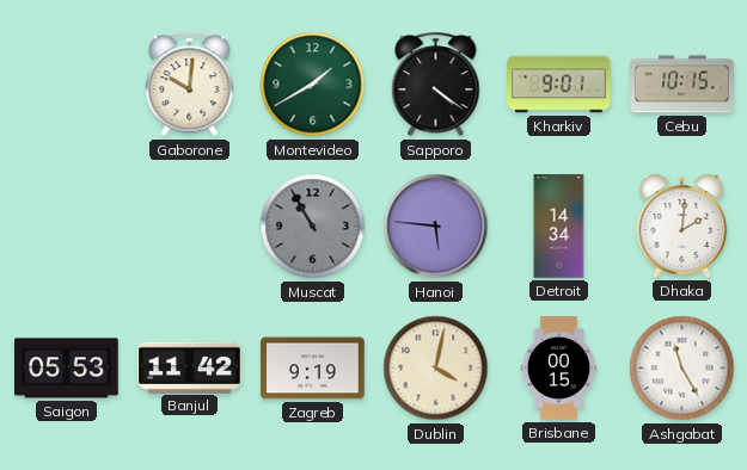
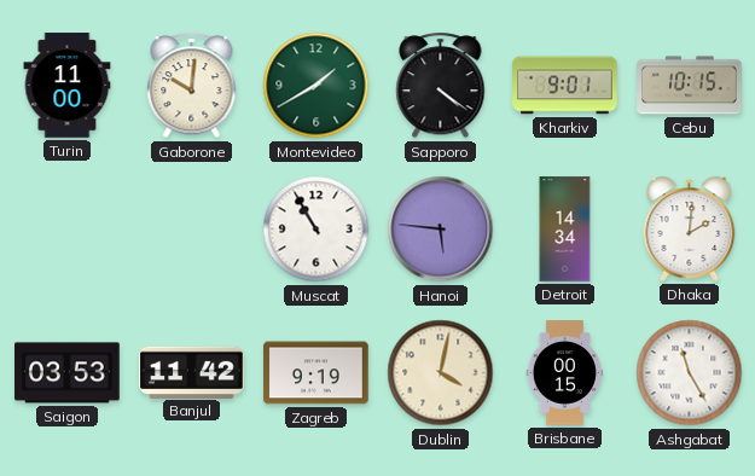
Turin: none -> 11:00
Muscat dial: grey -> white
Saigon: 05:53 -> 03:53
